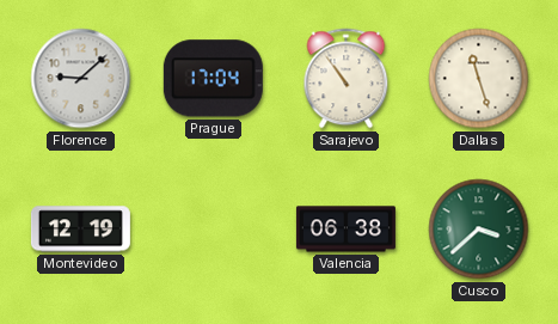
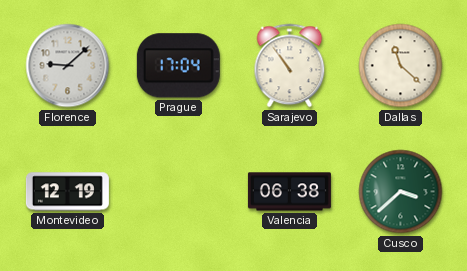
Dallas: 11:27 -> 11:22
